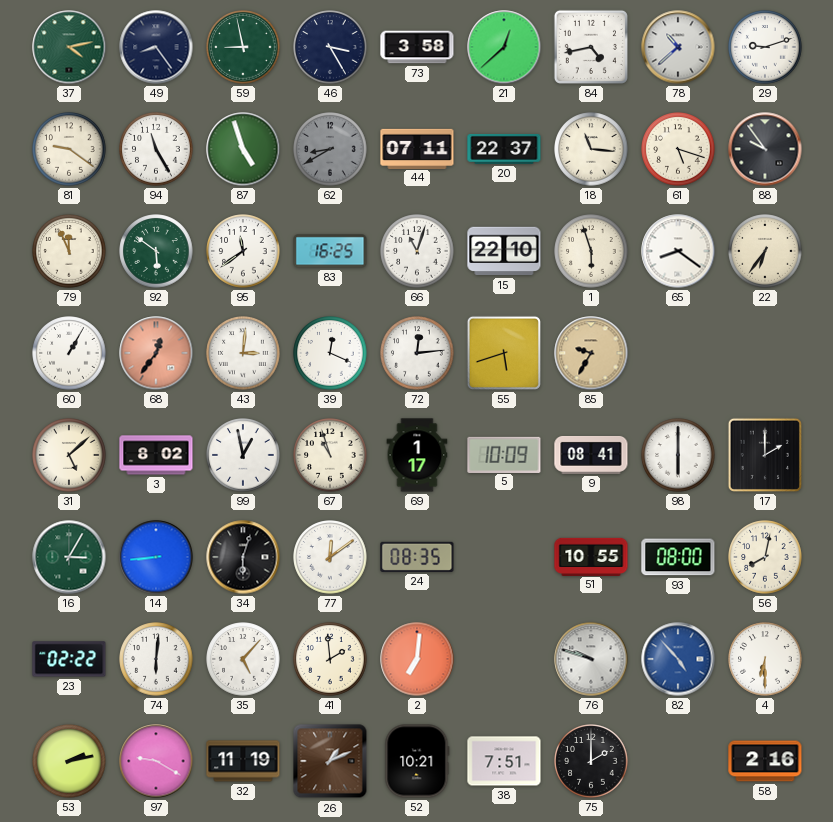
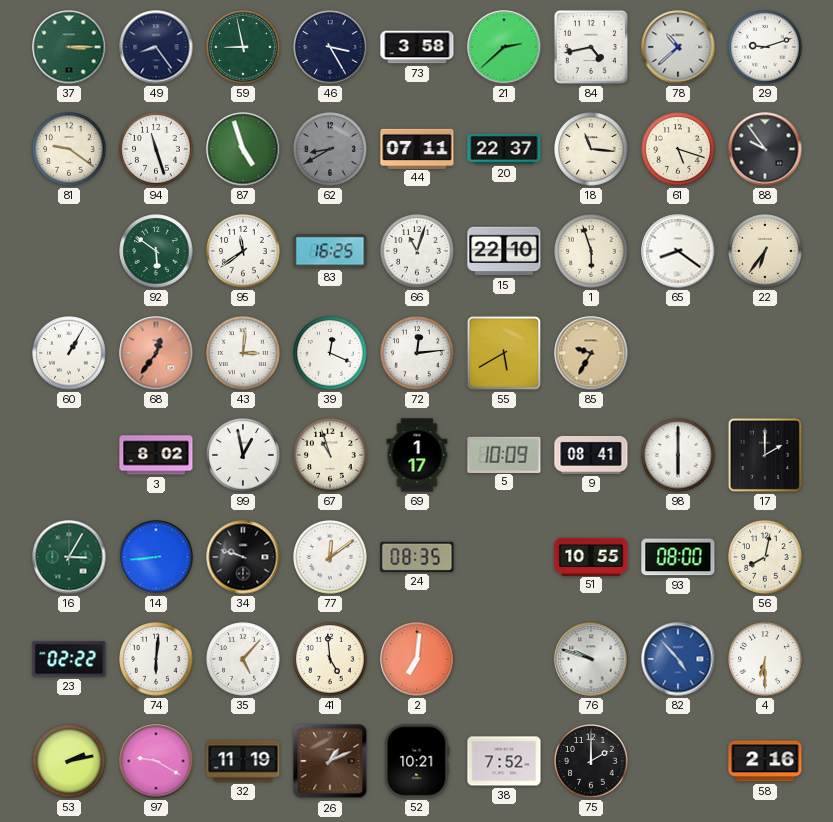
37: 4:13 -> 3:15
21: 12:38 -> 2:38
94: 11:25 -> 11:27
79: 11:56 -> none
55: 5:42 -> 5:40
31: 5:08 -> none
34: 6:03 -> 9:48
41: 1:59 -> 4:59
38: 7:51 -> 7:52
